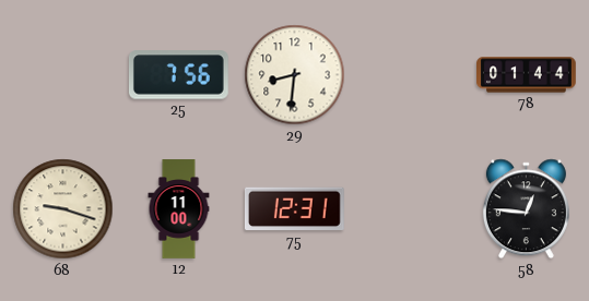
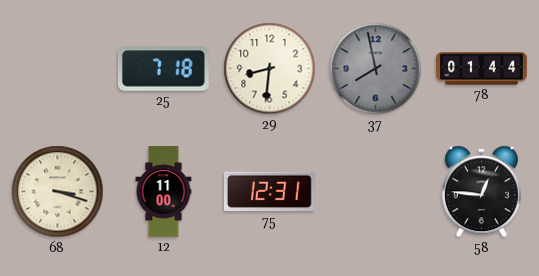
25: 7:56 -> 7:18
37: none -> 7:58
68: 9:18 -> 3:18
